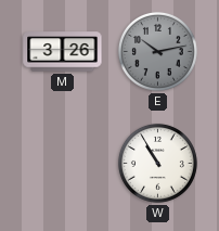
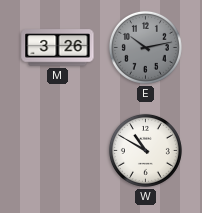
W: 10:55 -> 10:50
